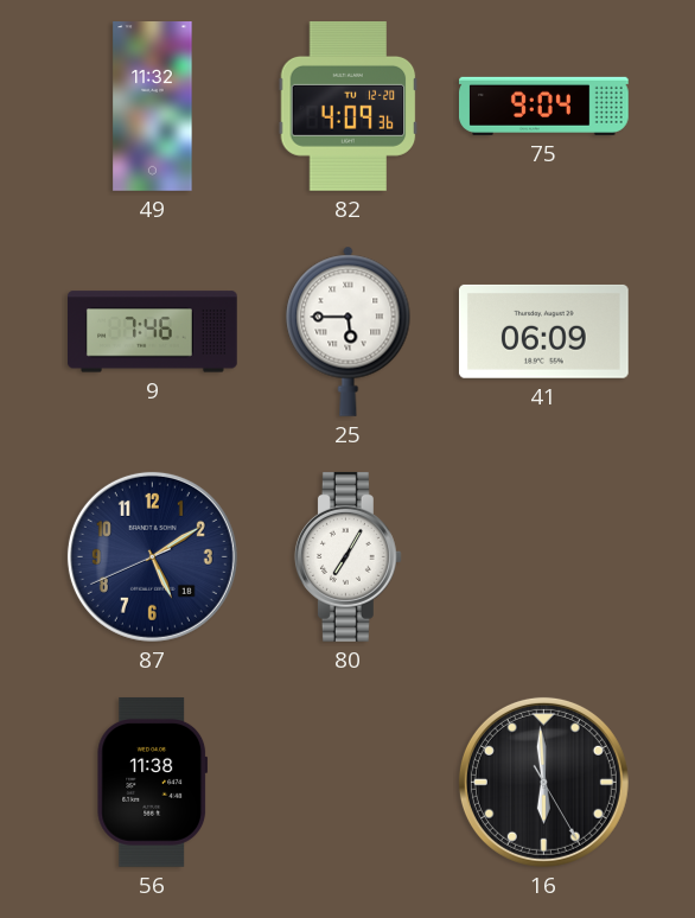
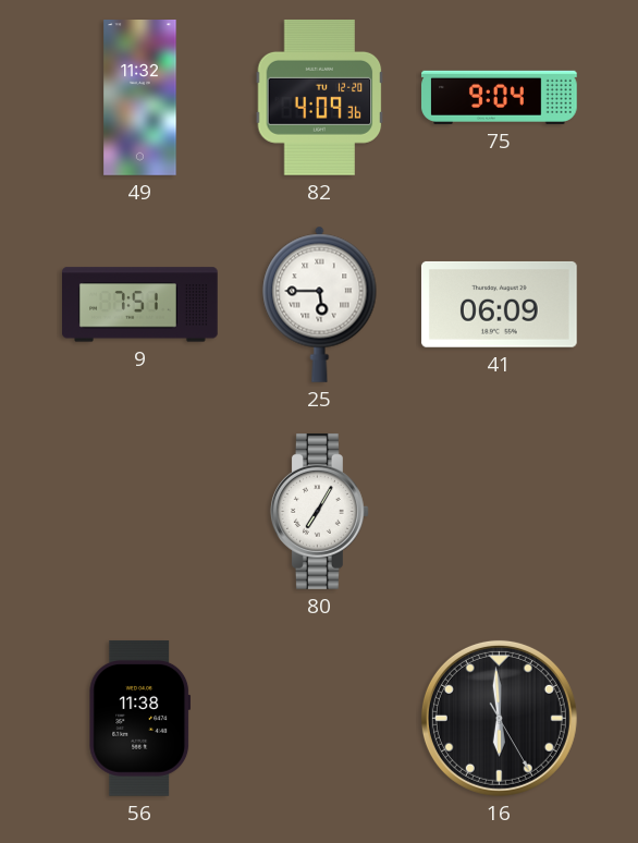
9: 7:46 -> 7:51
87: 5:09 -> none
